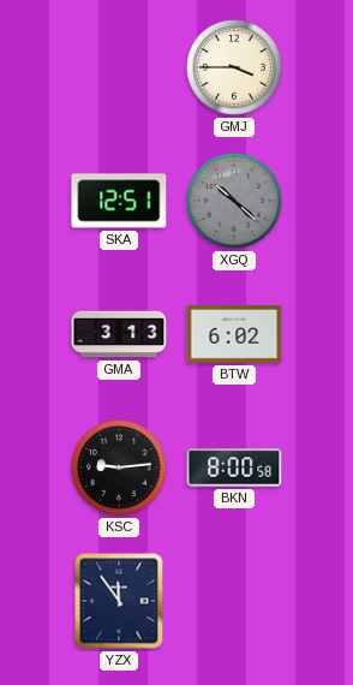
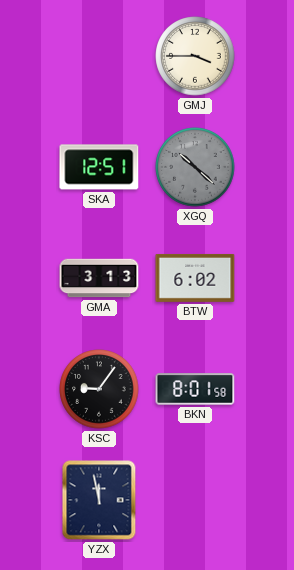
KSC: 9:14 -> 9:06
BKN: 8:00 -> 8:01
YZX: 11:54 -> 11:58
